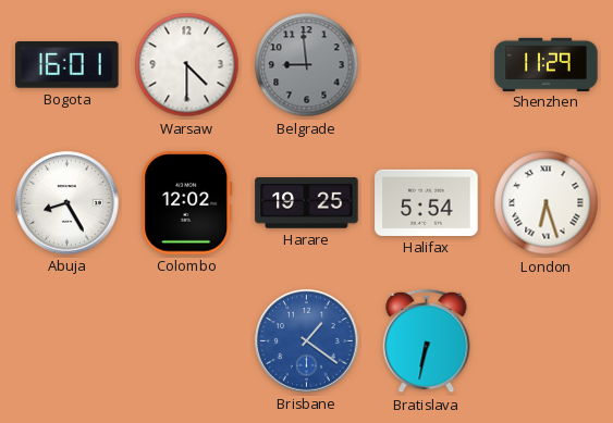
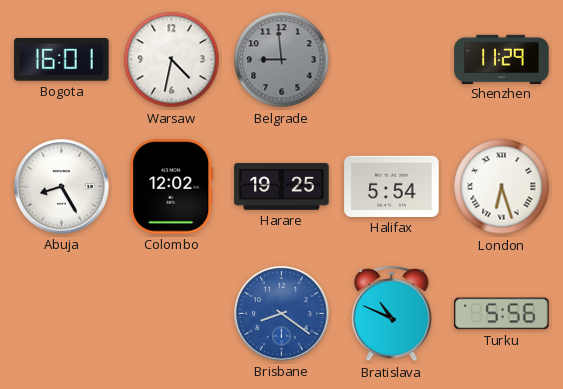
Warsaw: 4:30 -> 4:32
Brisbane: 1:21 -> 8:21
Bratislava: 6:32 -> 10:49
Turku: none -> 5:56
